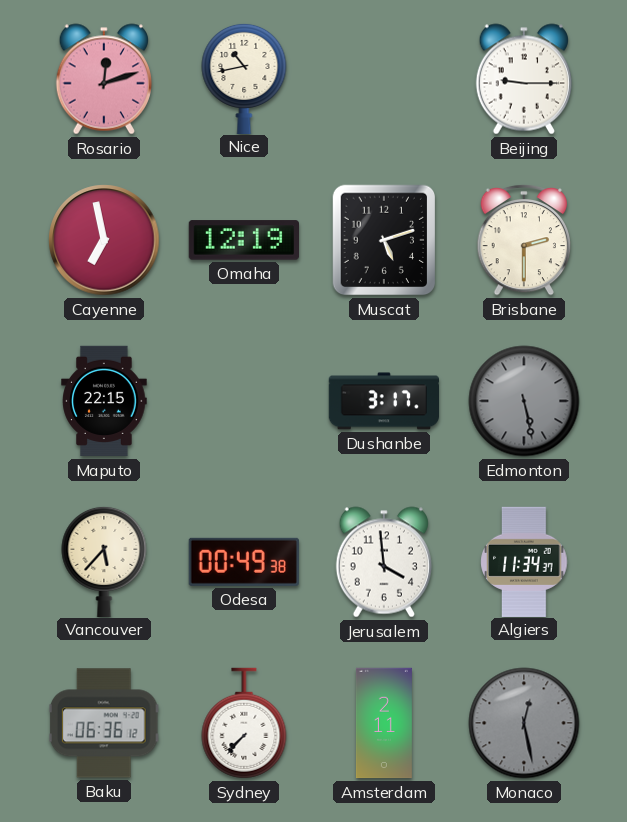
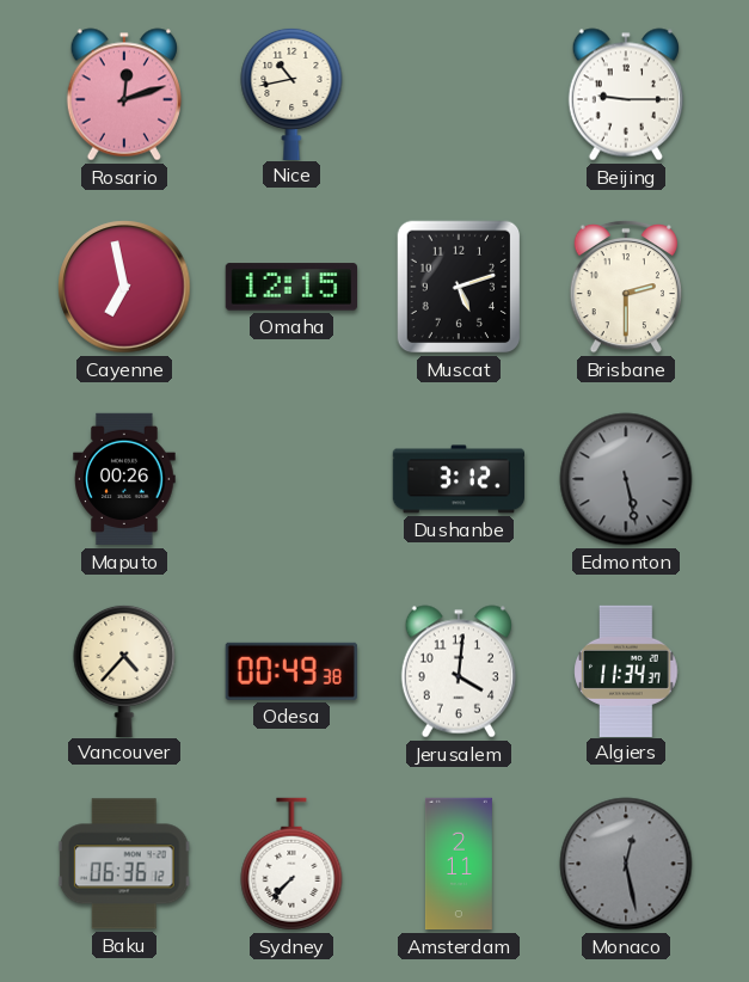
Omaha: 12:19 -> 12:15
Maputo: 22:15 -> 00:26
Dushanbe: 3:17 -> 3:12
Vancouver: 5:37 -> 4:37
Jerusalem: 3:59 -> 4:01
